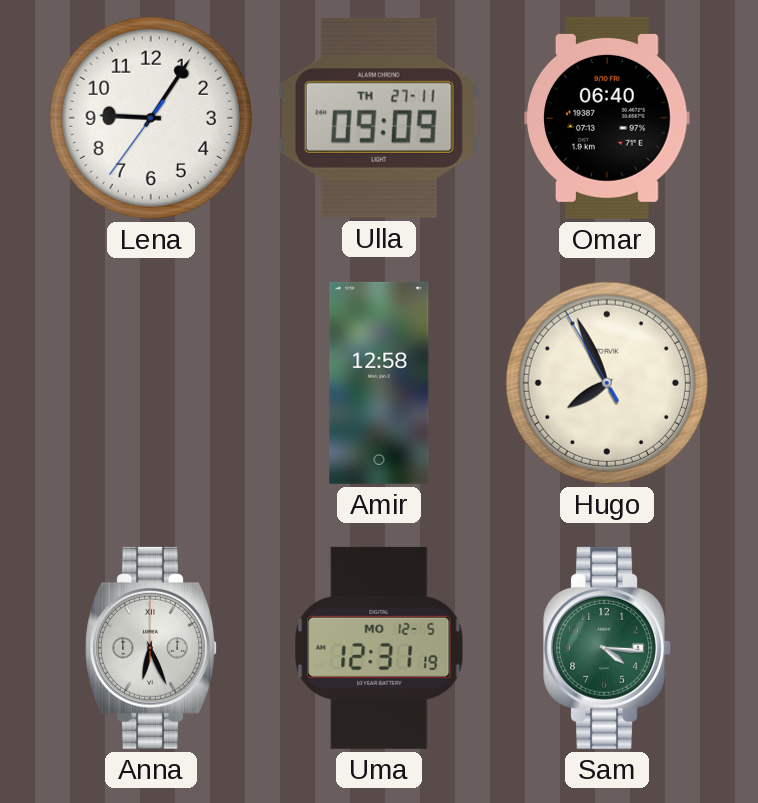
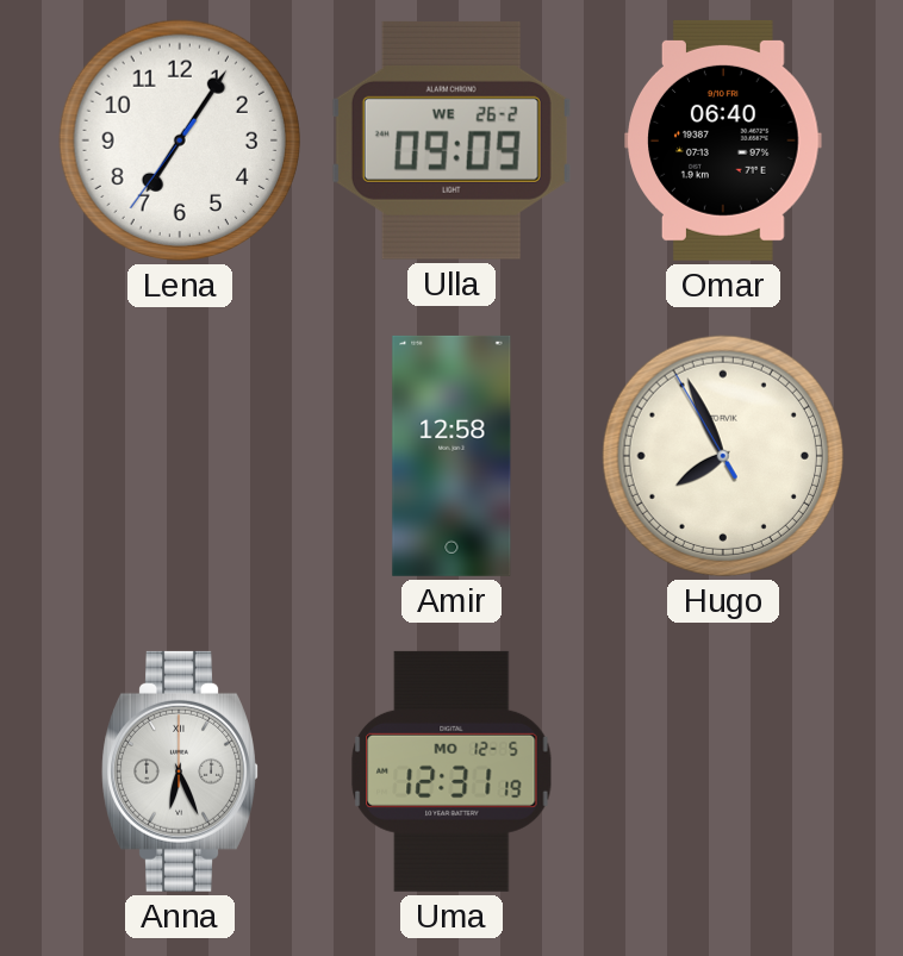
Lena: 9:05 -> 7:05
Ulla date: TH 27-11 -> WE 26-2
Sam: 4:16 -> none
